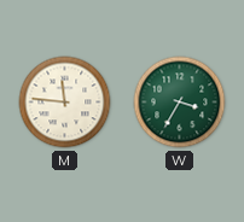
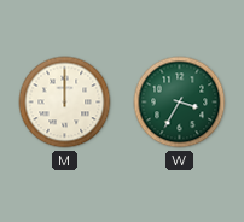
M: 11:46 -> 12:00
